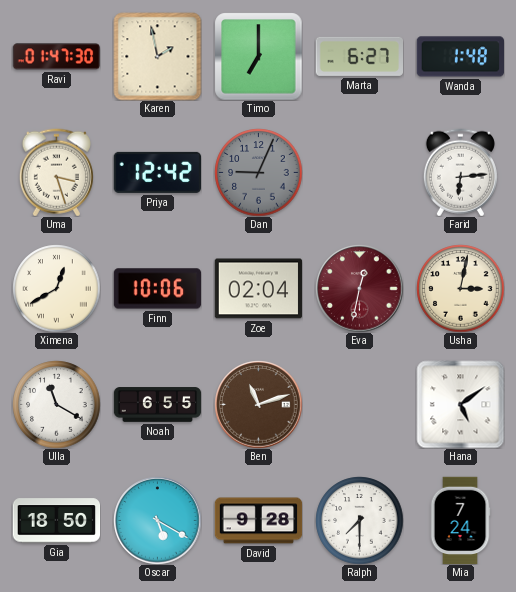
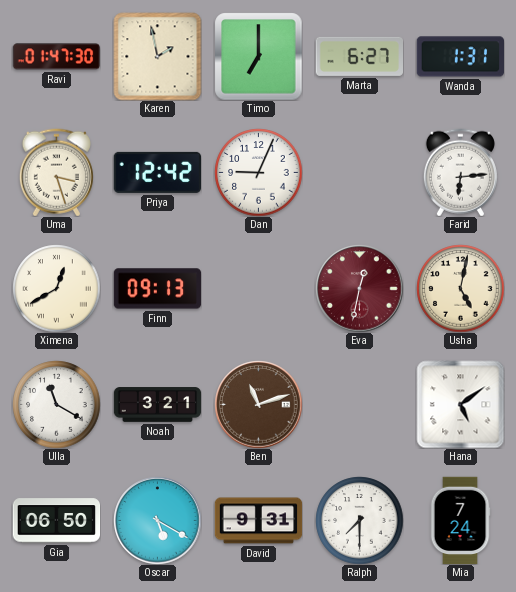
Wanda: 1:48 -> 1:31
Dan dial: grey -> white
Finn: 10:06 -> 09:13
Zoe: 02:04 -> none
Usha: 3:02 -> 5:02
Noah: 6:55 -> 3:21
Gia: 18:50 -> 06:50
David: 9:28 -> 9:31
